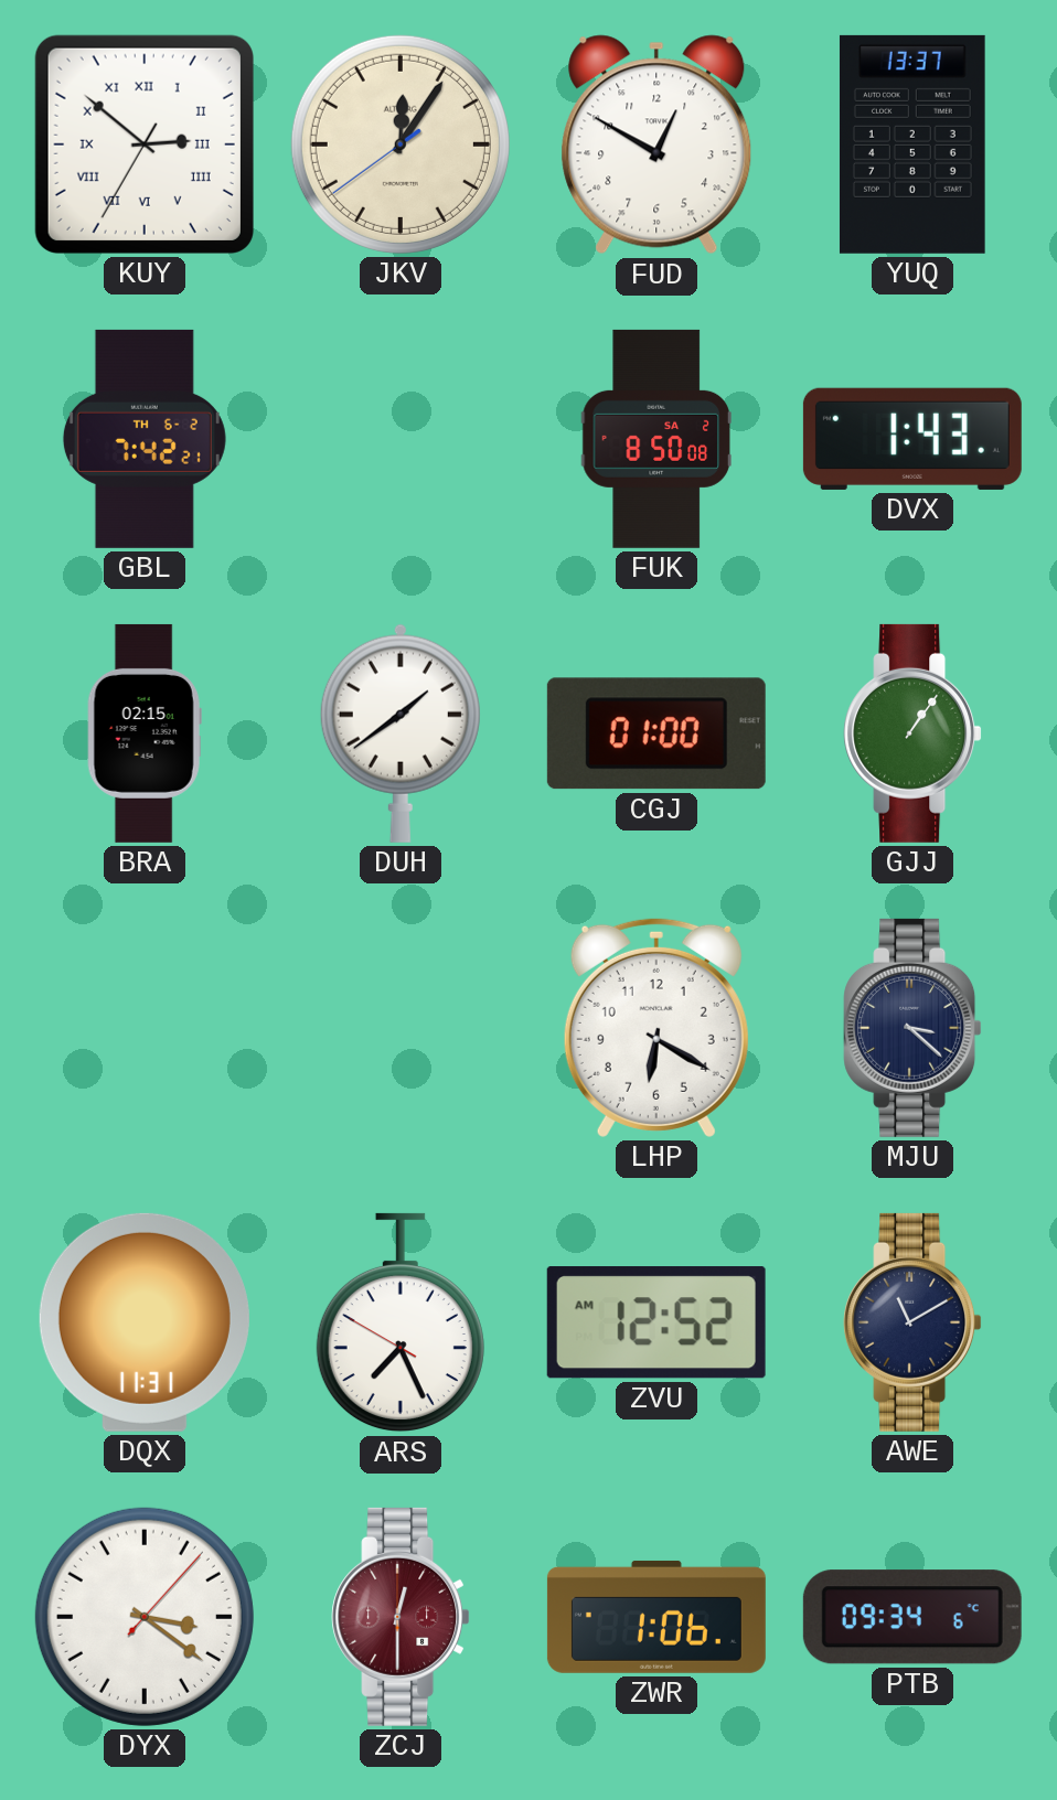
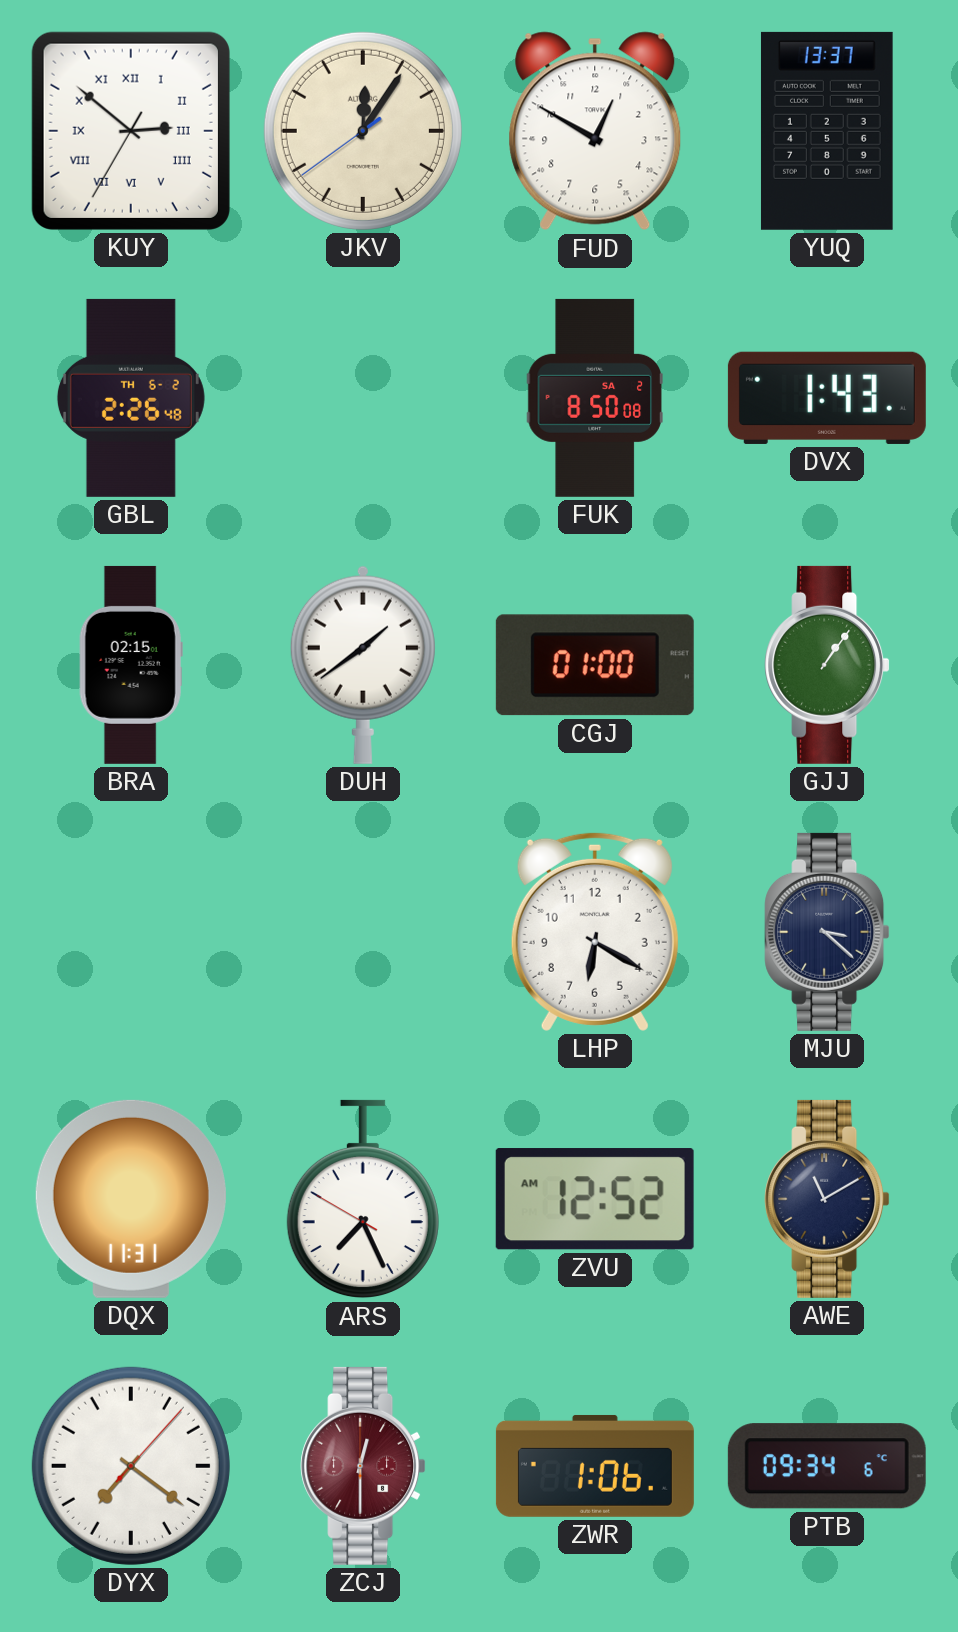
GBL: 7:42 -> 2:26
DYX: 3:21 -> 7:21
